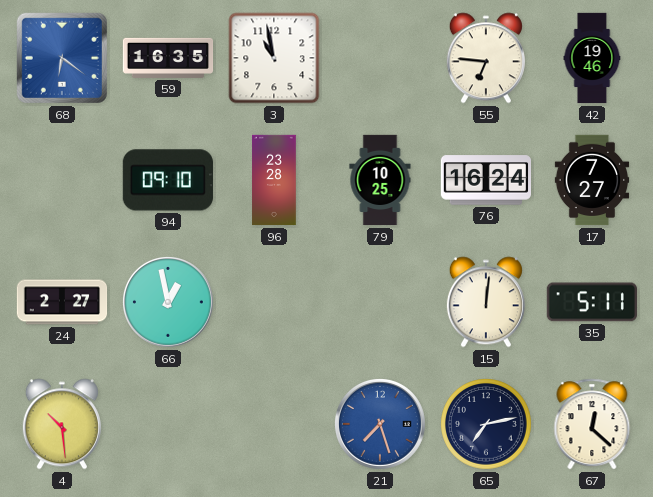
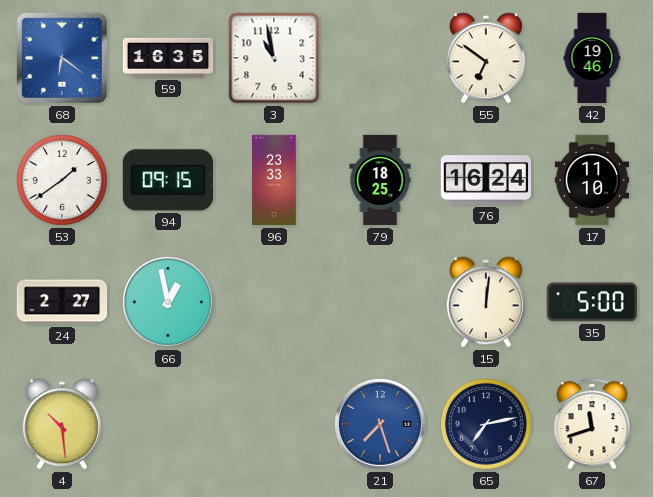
55: 6:46 -> 6:51
53: none -> 1:39
94: 09:10 -> 09:15
96: 23:28 -> 23:33
79: 10:25 -> 18:25
17: 7:27 -> 11:10
35: 5:11 -> 5:00
67: 12:22 -> 11:42
